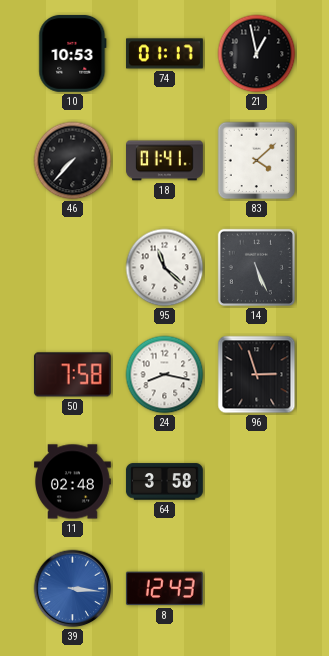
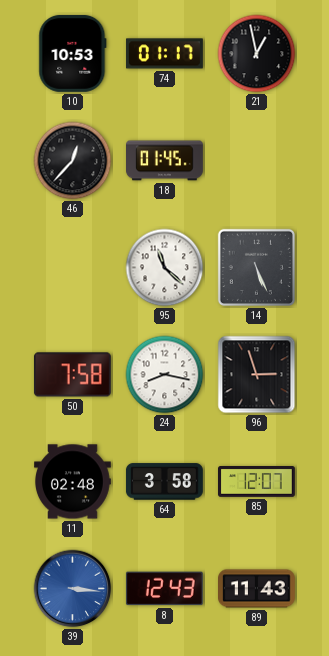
46: 7:37 -> 12:37
18: 01:41 -> 01:45
83: 4:08 -> none
85: none -> 12:07
89: none -> 11:43
